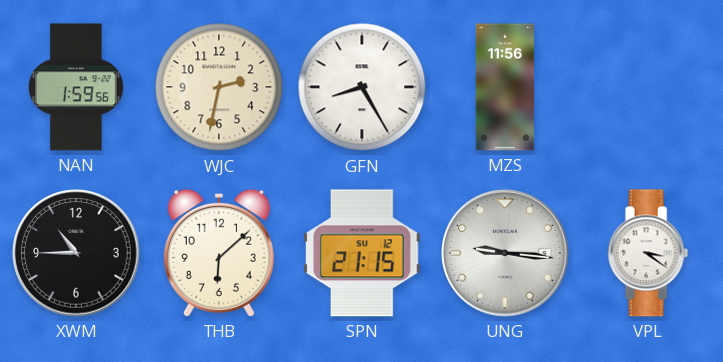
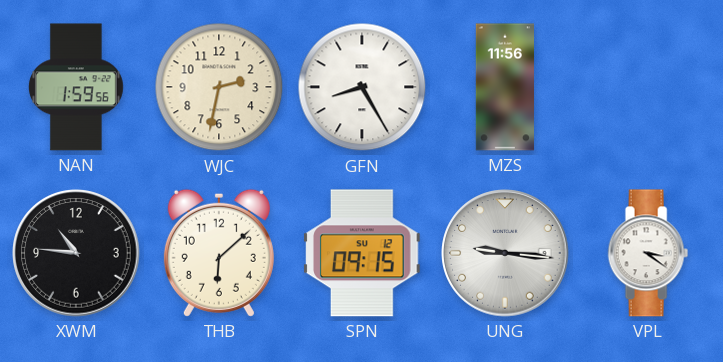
XWM: 10:45 -> 10:46
SPN: 21:15 -> 09:15
